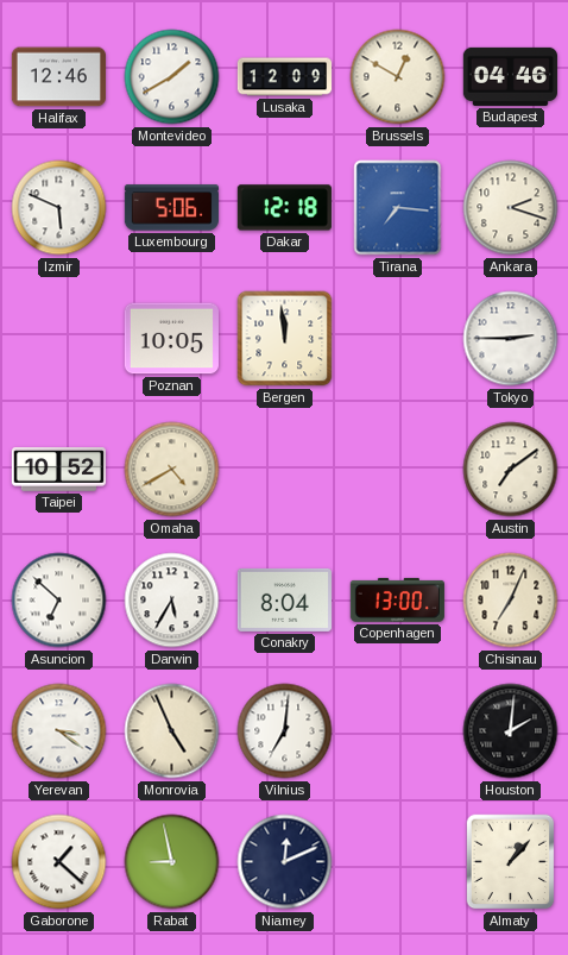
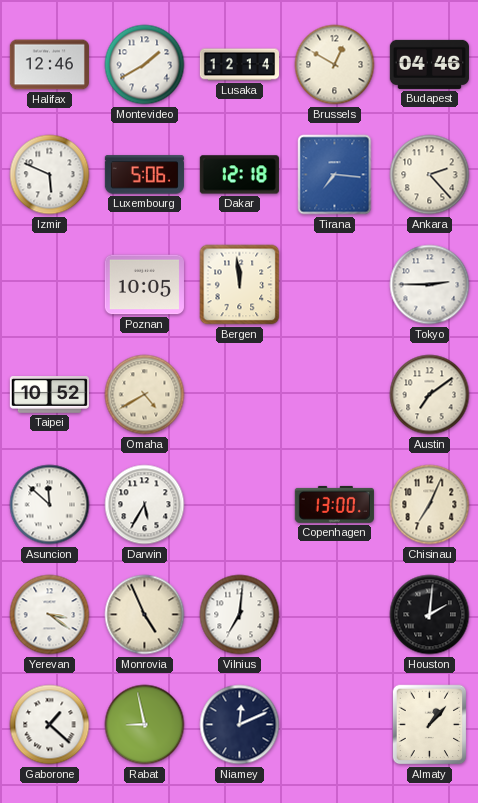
Lusaka: 12:09 -> 12:14
Ankara: 2:18 -> 2:23
Asuncion: 6:52 -> 11:52
Conakry: 8:04 -> none
